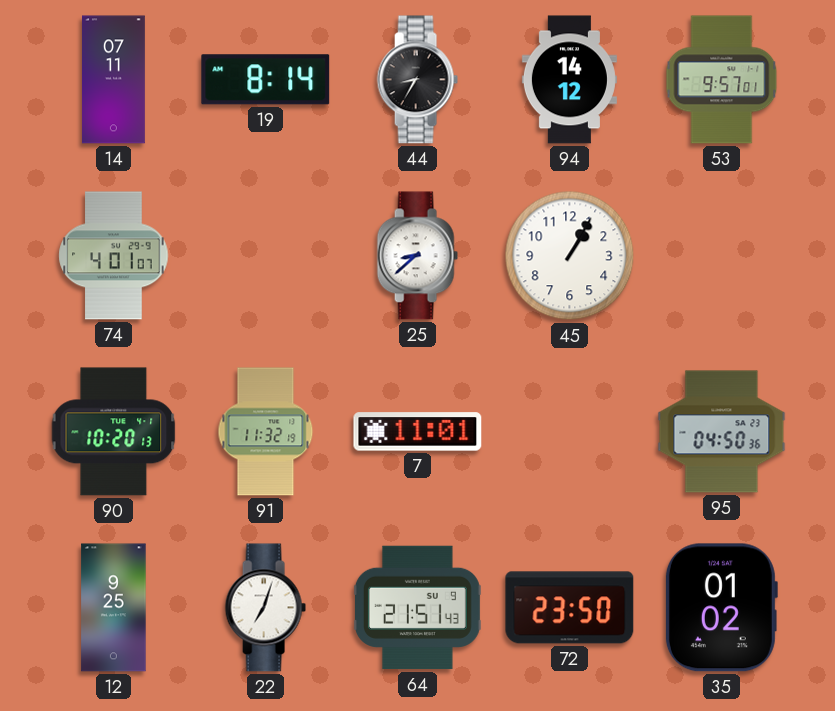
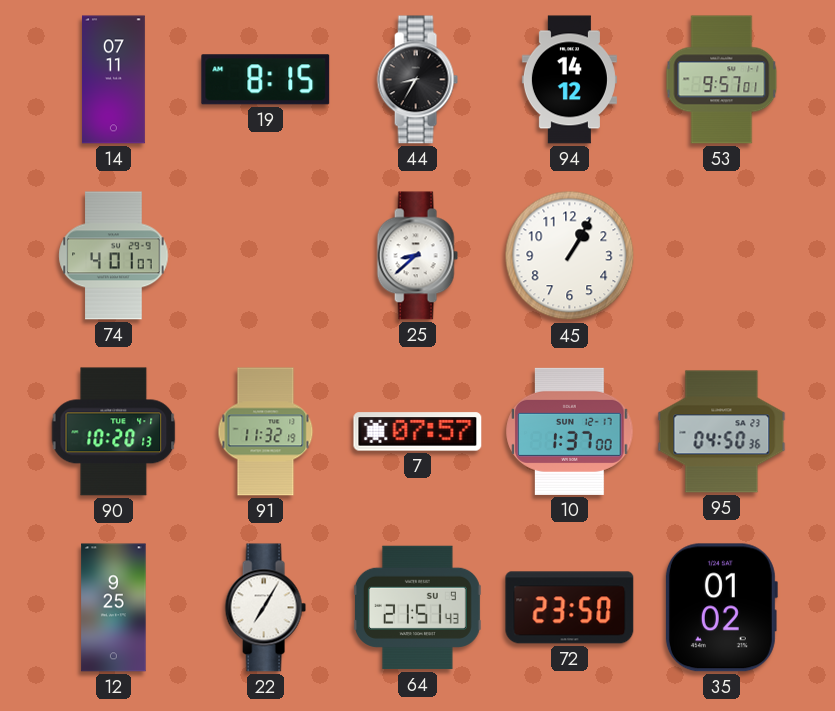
19: 8:14 -> 8:15
7: 11:01 -> 07:57
10: none -> 1:37
22: 7:03 -> 7:05
